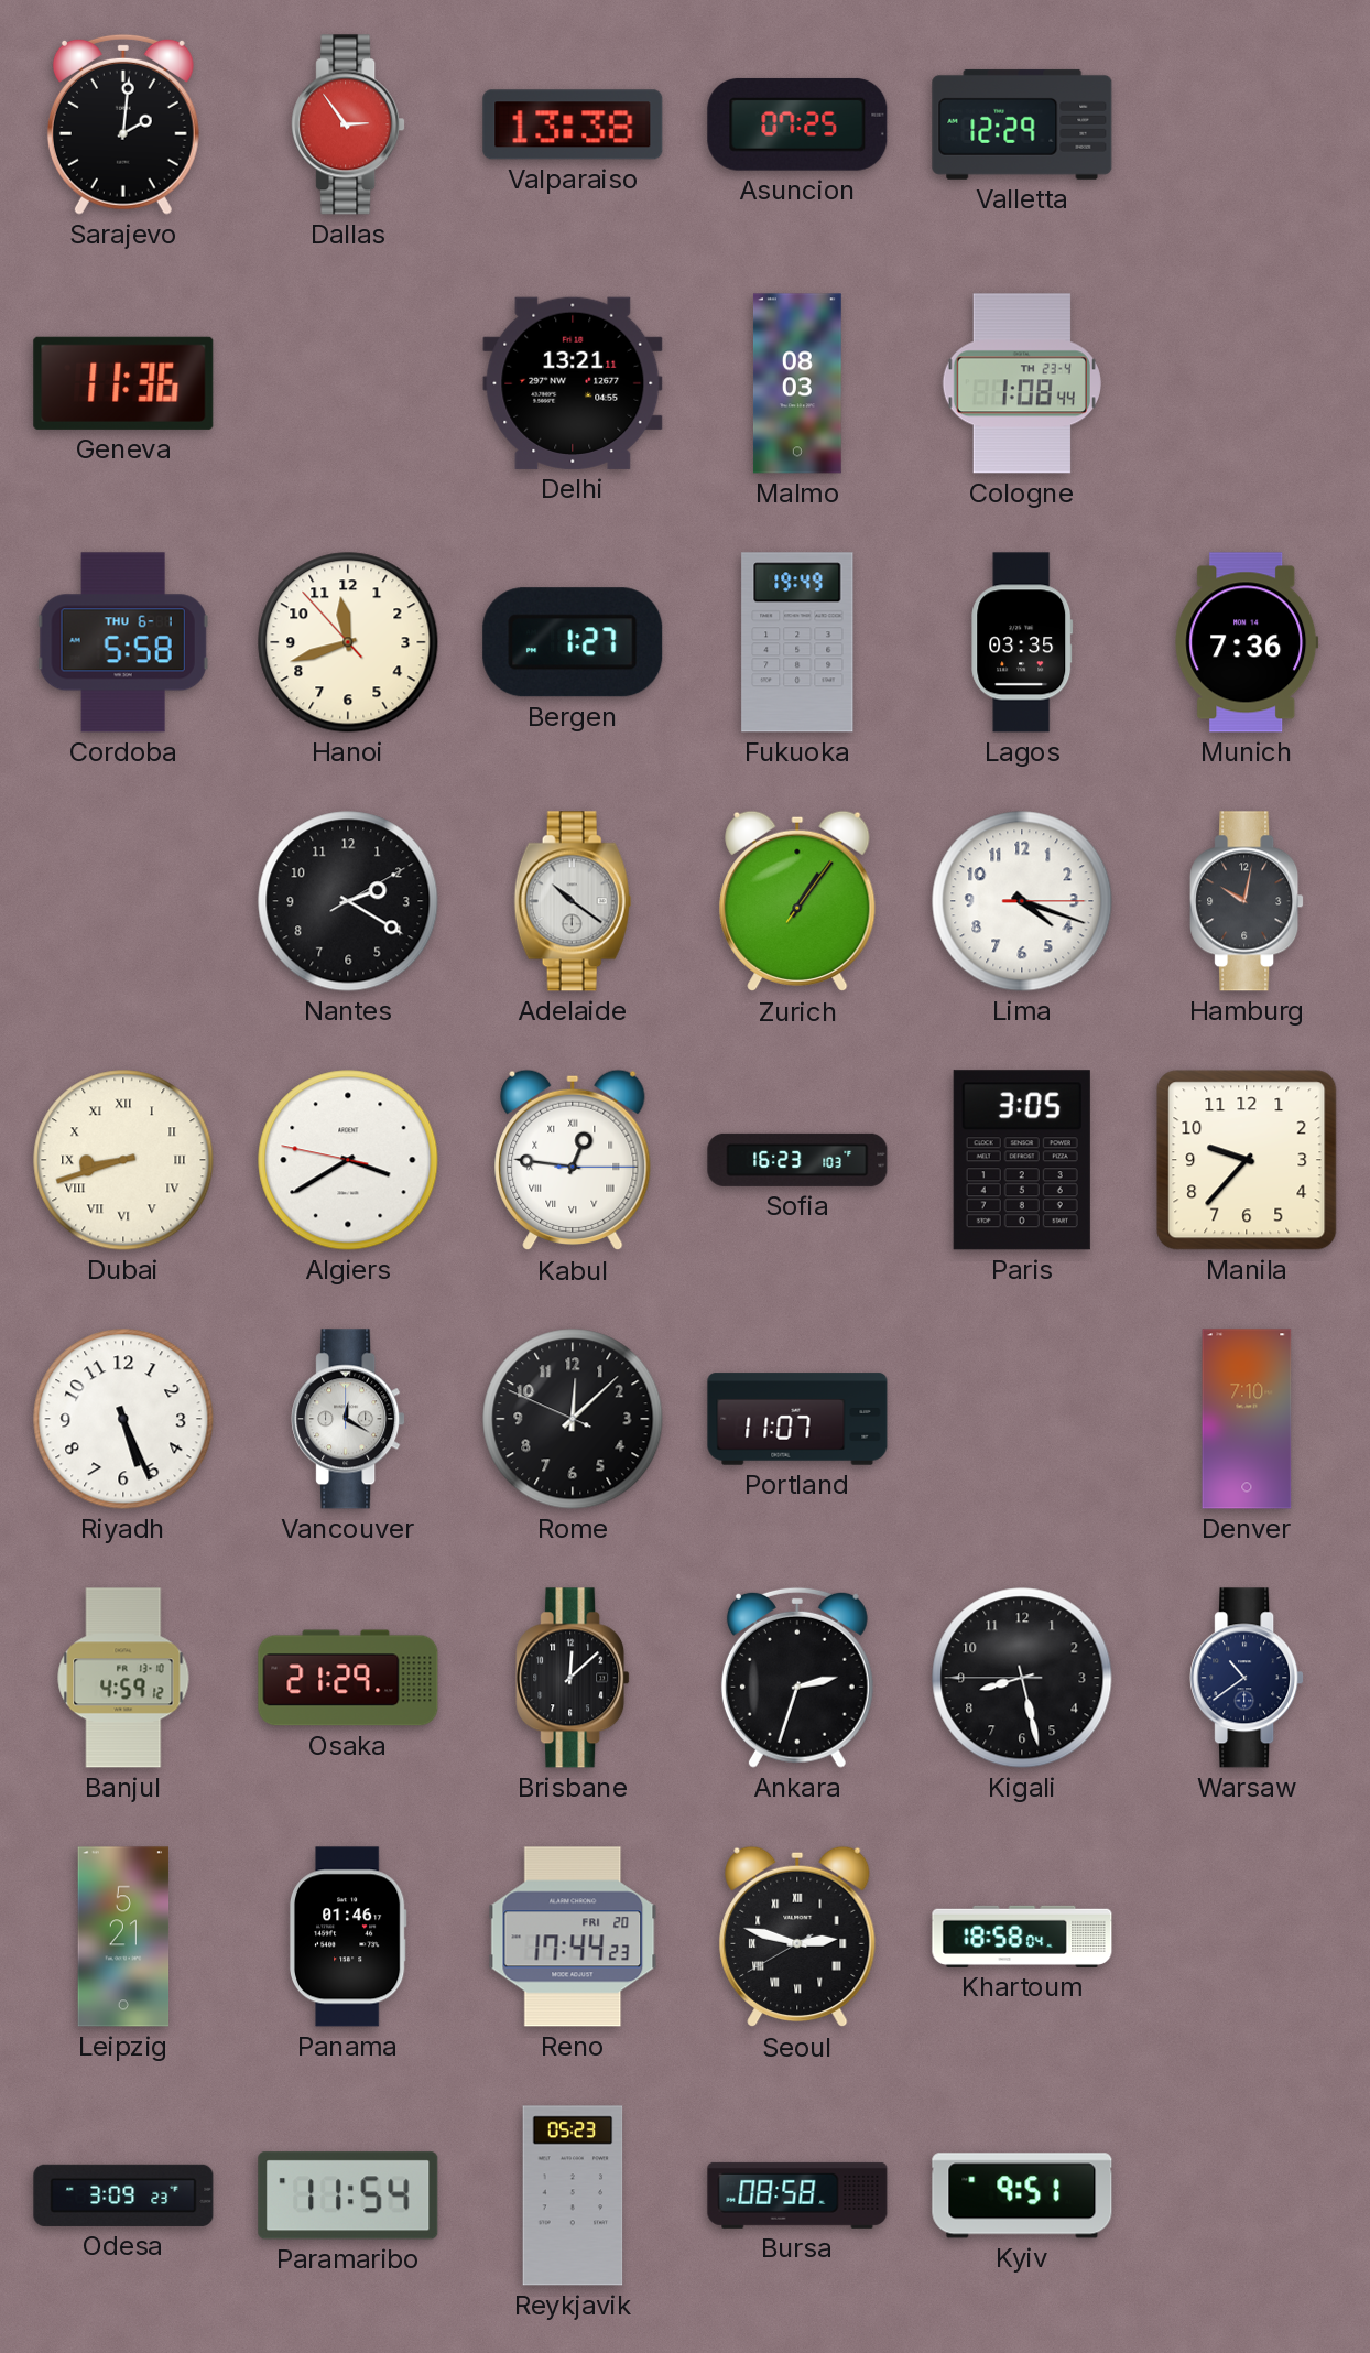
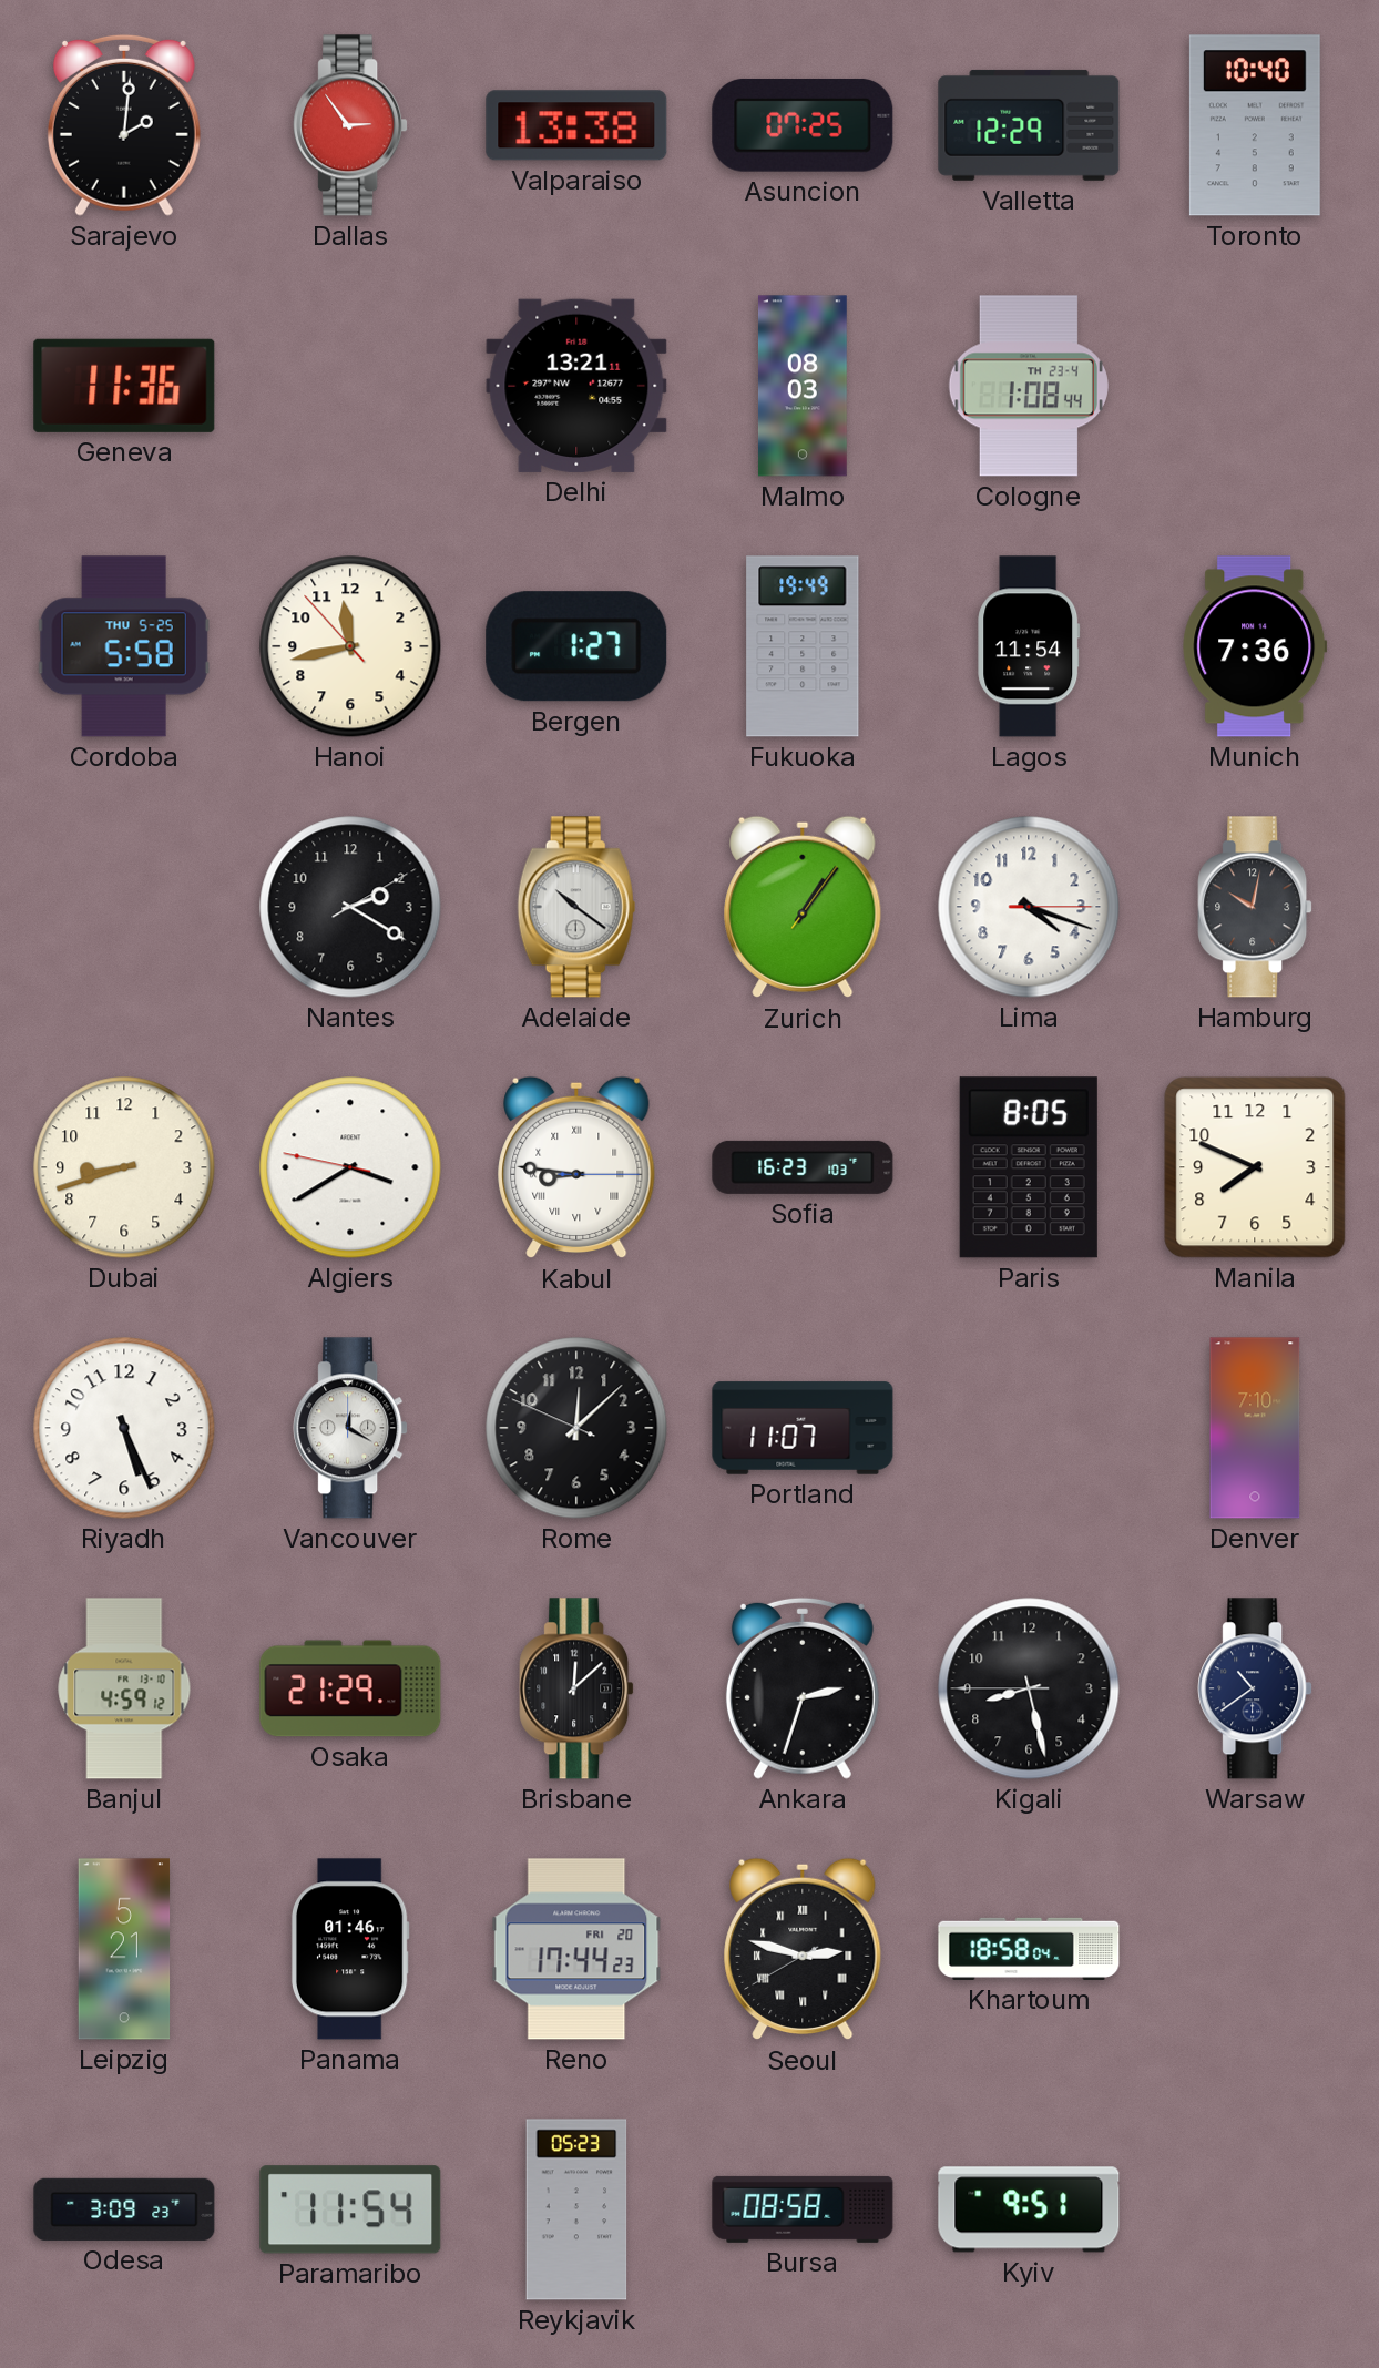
Toronto: none -> 10:40
Cordoba date: THU 6-1 -> THU 5-25
Hanoi: 11:41 -> 11:42
Lagos: 03:35 -> 11:54
Dubai numerals: Roman -> Arabic
Kabul: 12:46 -> 8:46
Paris: 3:05 -> 8:05
Manila: 9:37 -> 7:49
